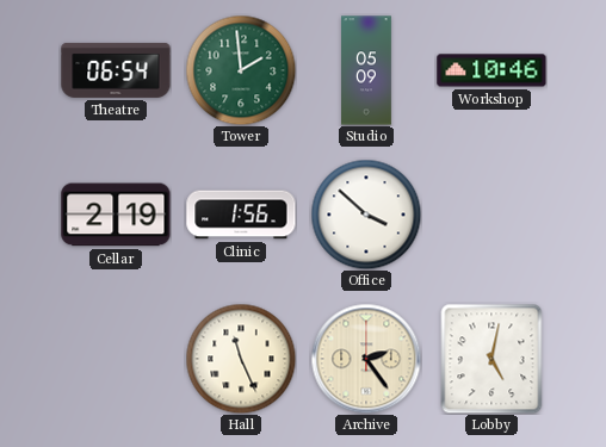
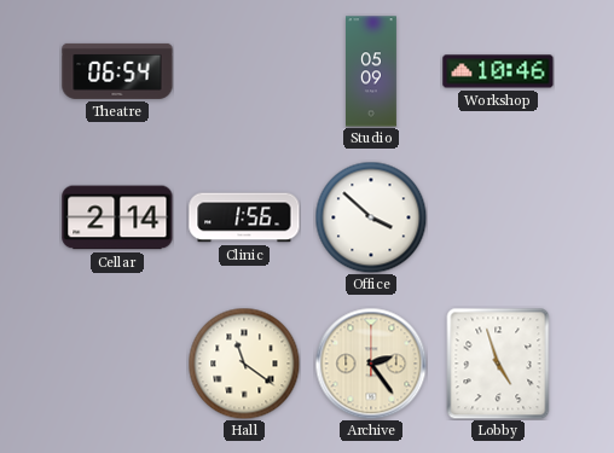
Tower: 1:59 -> none
Cellar: 2:19 -> 2:14
Hall: 11:26 -> 11:21
Lobby: 5:02 -> 4:57
